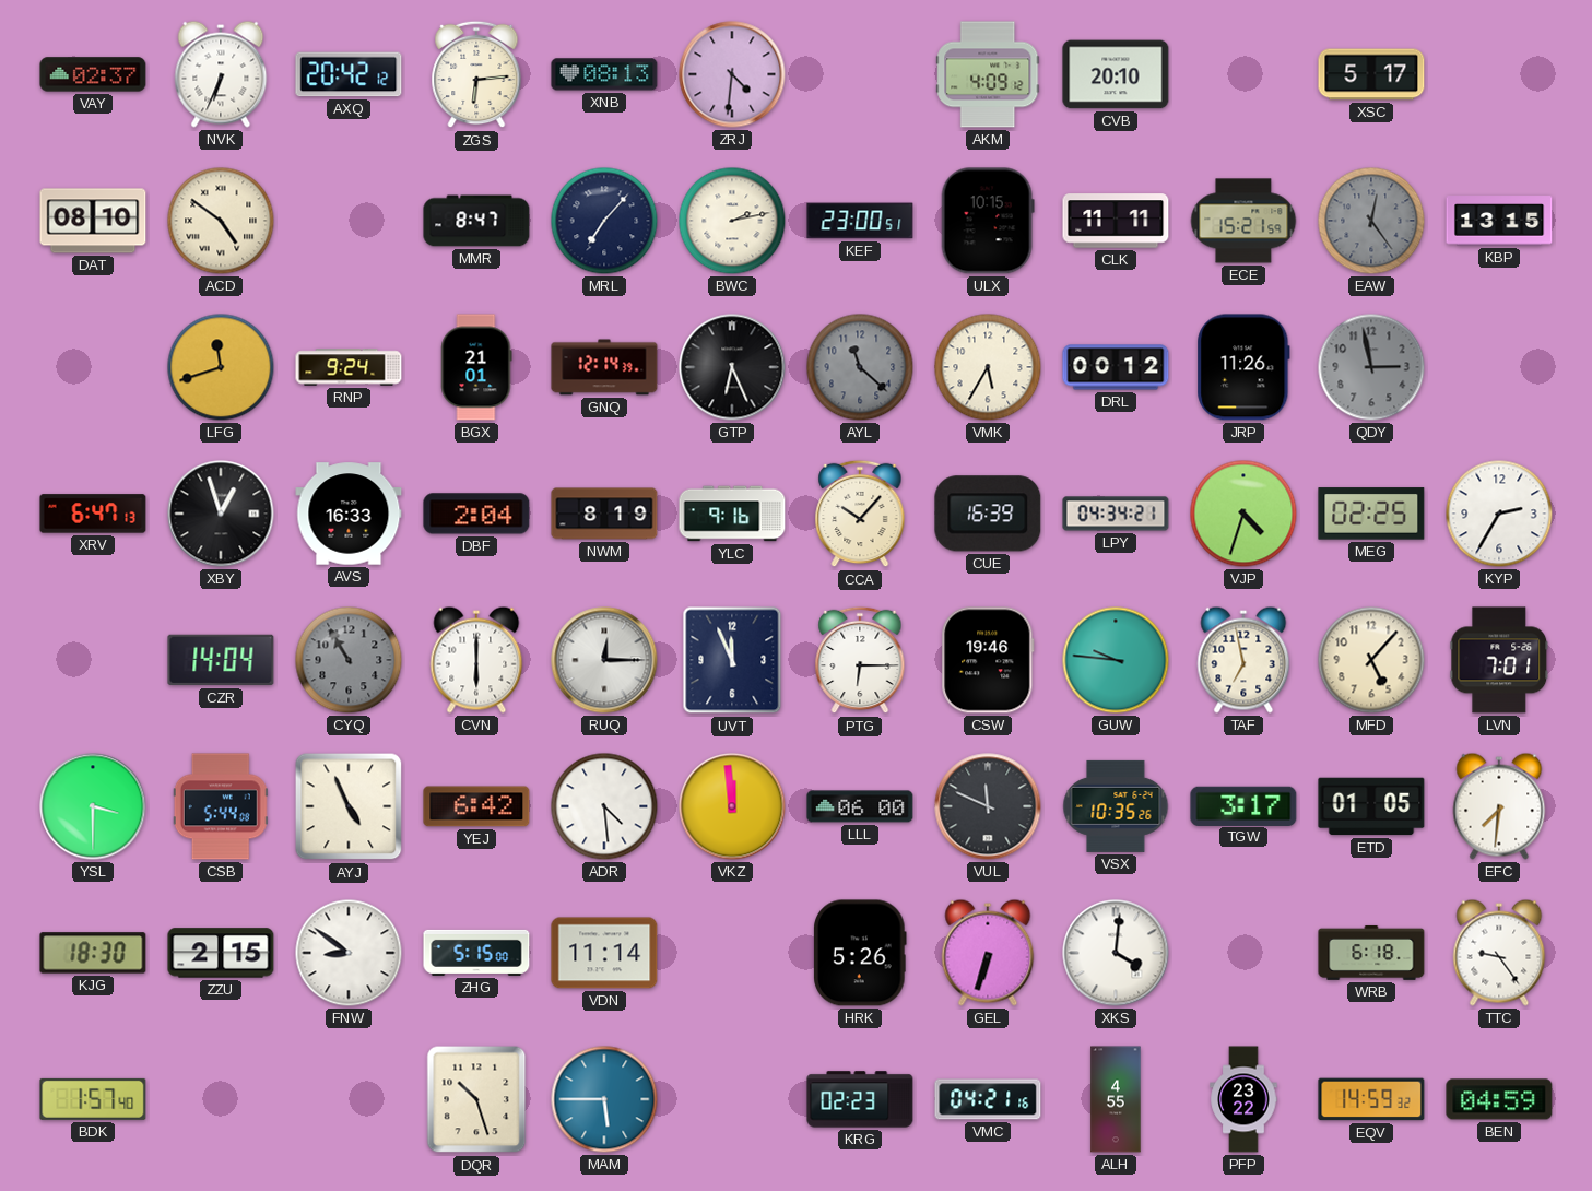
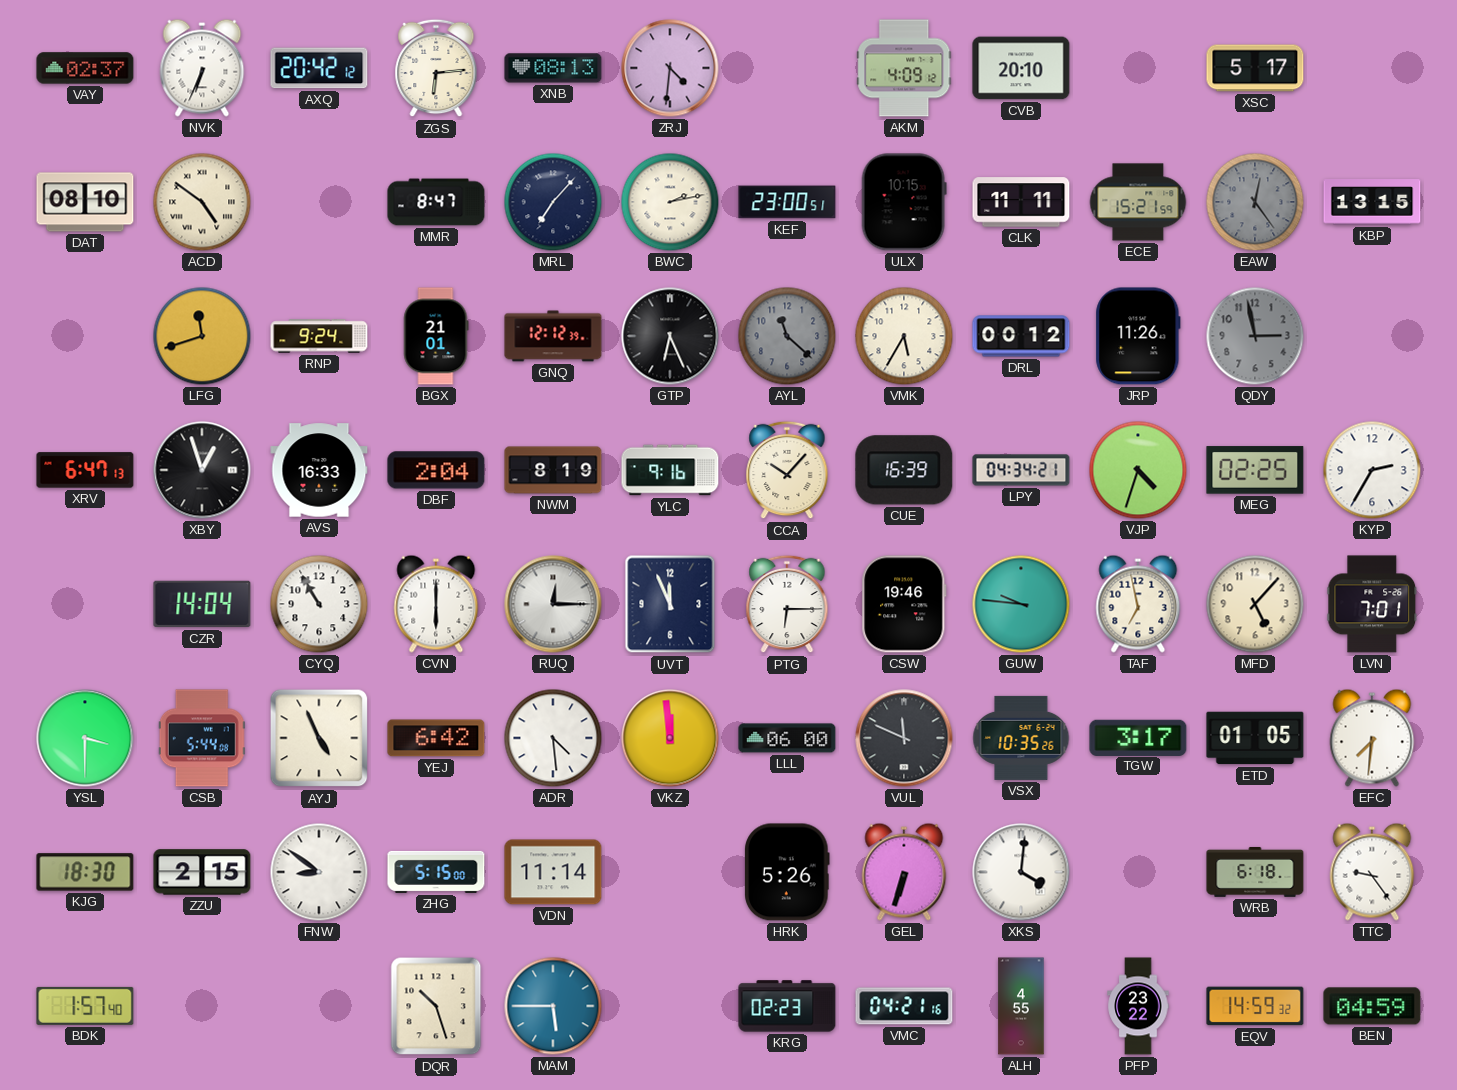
GNQ: 12:14 -> 12:12
CYQ dial: grey -> white
